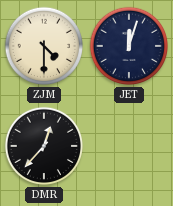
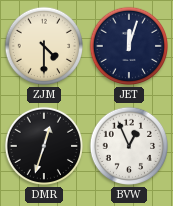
DMR: 12:37 -> 12:33
BVW: none -> 12:56
